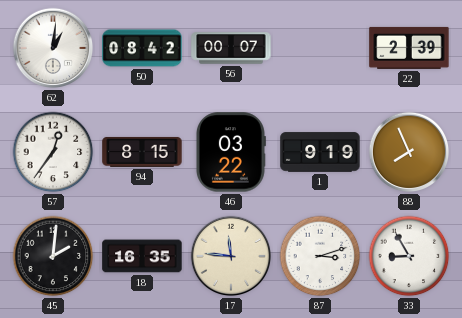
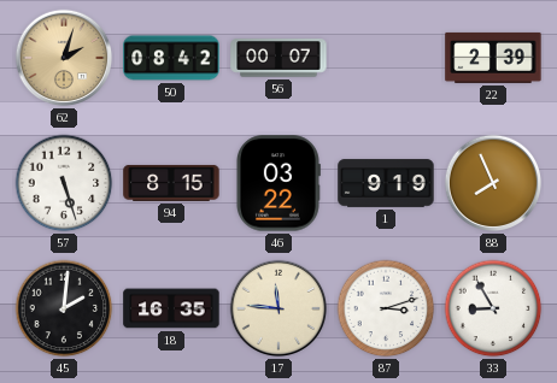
62: 1:01 -> 2:03
62 dial: white -> champagne
57: 12:36 -> 5:27
